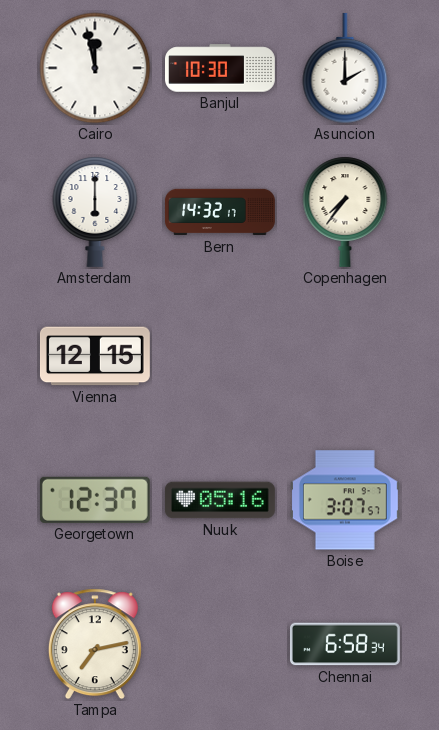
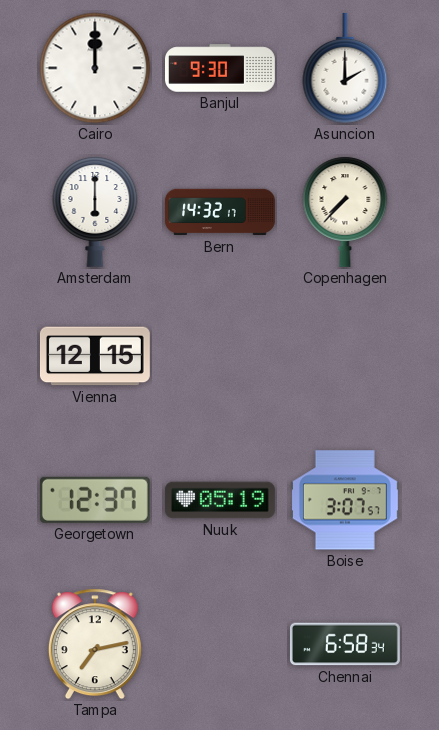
Cairo: 11:58 -> 12:00
Banjul: 10:30 -> 9:30
Copenhagen: 7:36 -> 7:37
Nuuk: 05:16 -> 05:19
